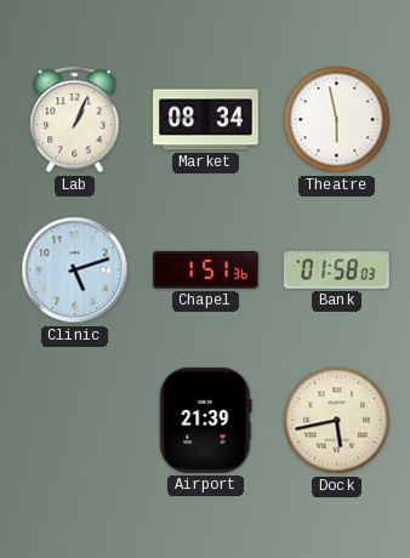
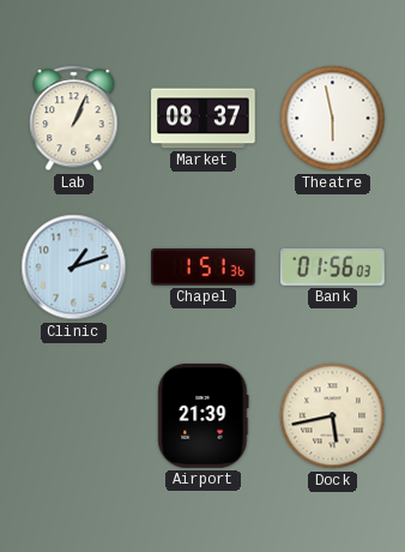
Market: 08:34 -> 08:37
Clinic: 5:12 -> 1:12
Bank: 01:58 -> 01:56
